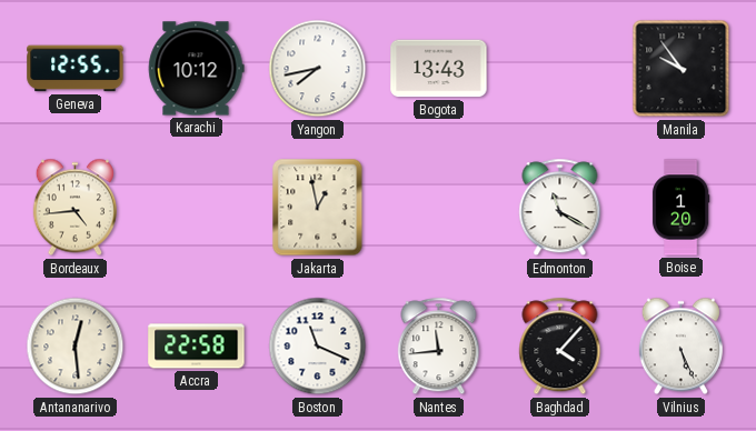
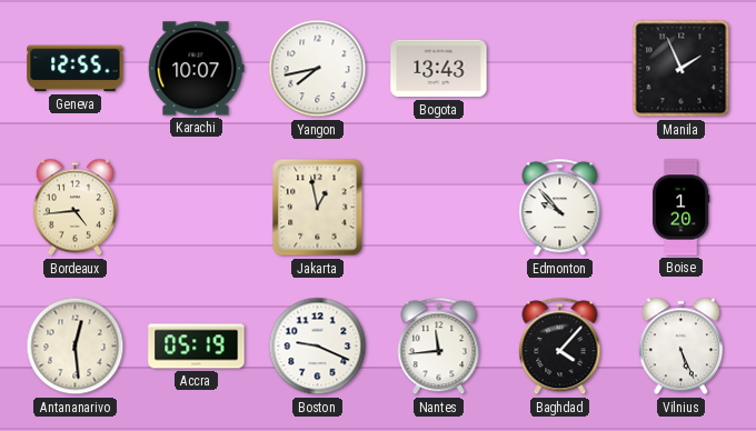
Karachi: 10:12 -> 10:07
Manila: 9:54 -> 1:56
Edmonton: 11:20 -> 9:53
Accra: 22:58 -> 05:19
Boston: 11:19 -> 9:19
